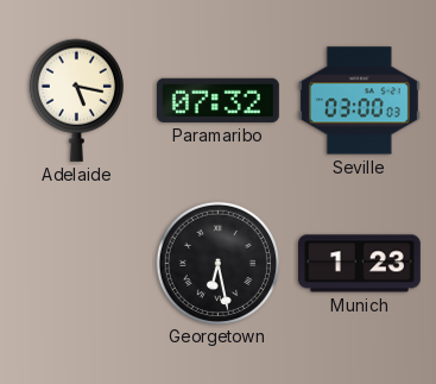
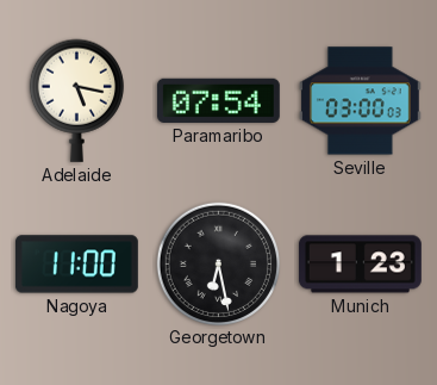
Paramaribo: 07:32 -> 07:54
Nagoya: none -> 11:00
